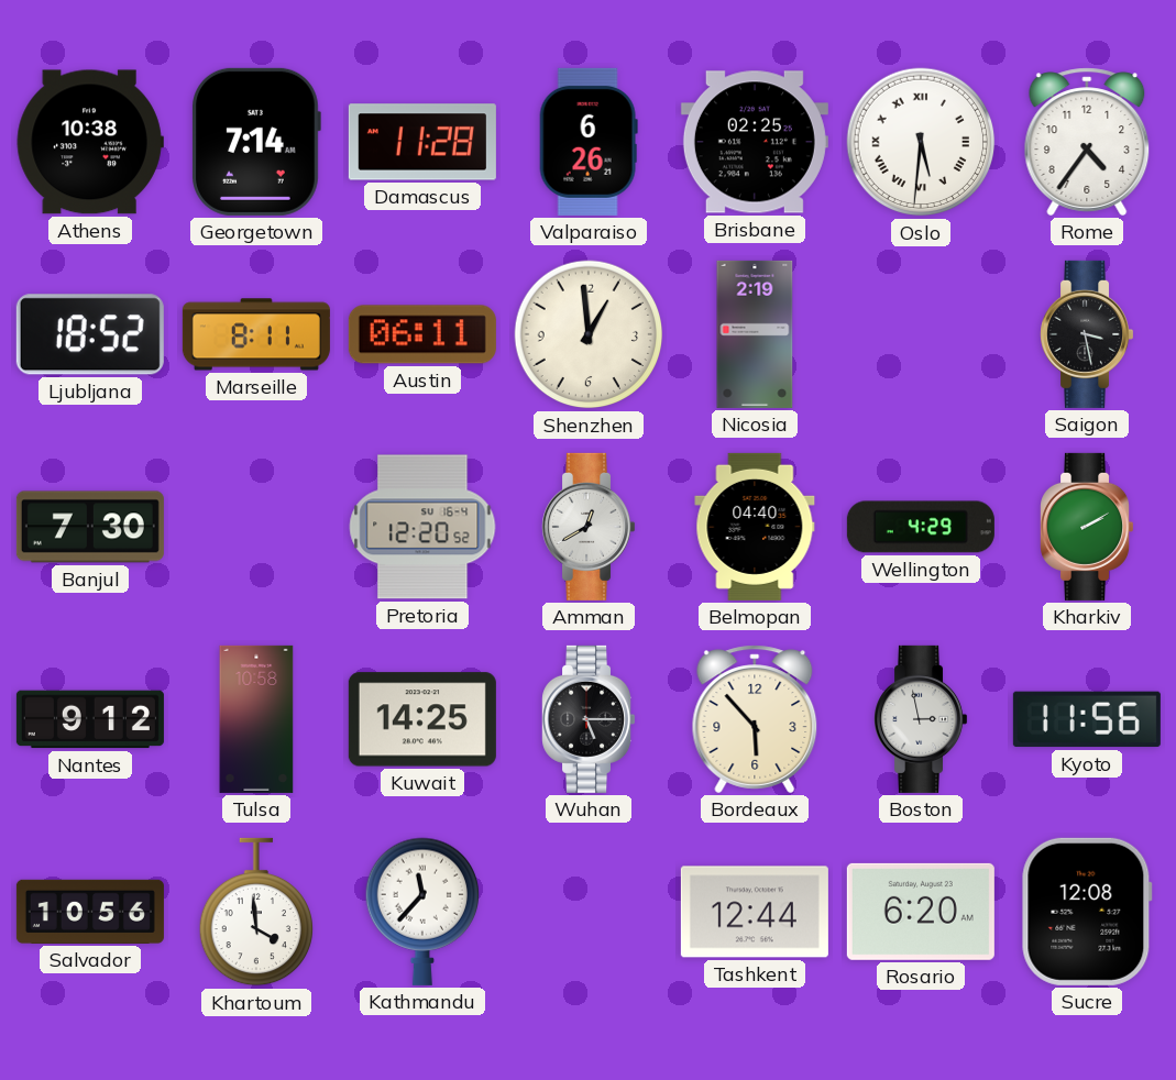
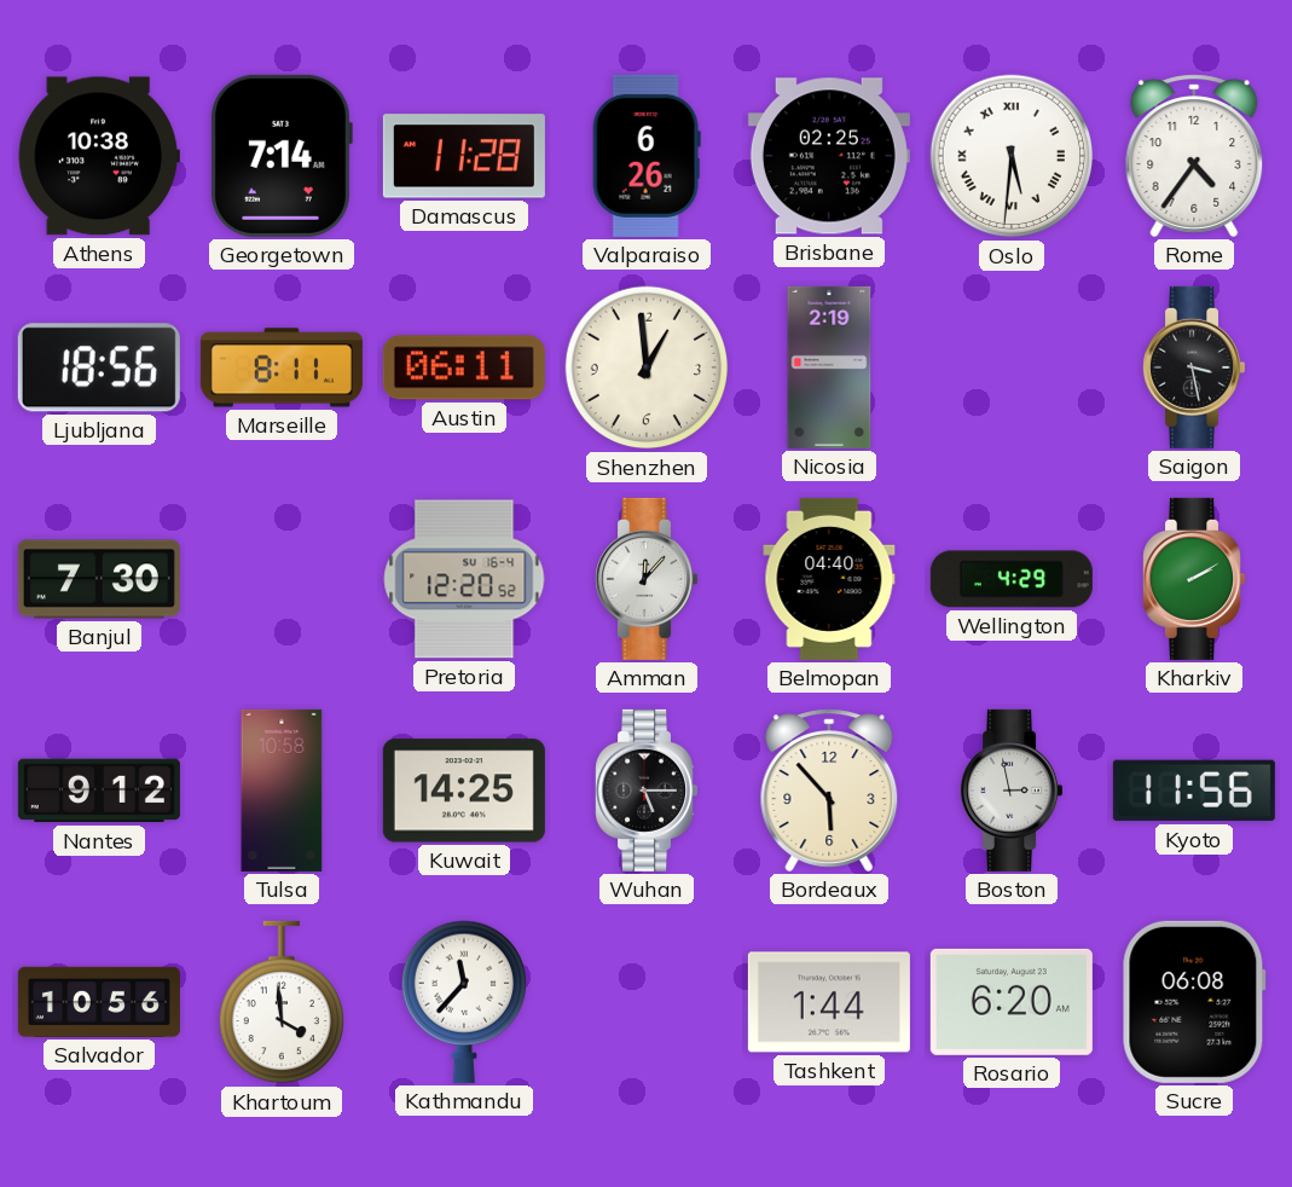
Ljubljana: 18:52 -> 18:56
Amman: 12:40 -> 12:07
Tashkent: 12:44 -> 1:44
Sucre: 12:08 -> 06:08
